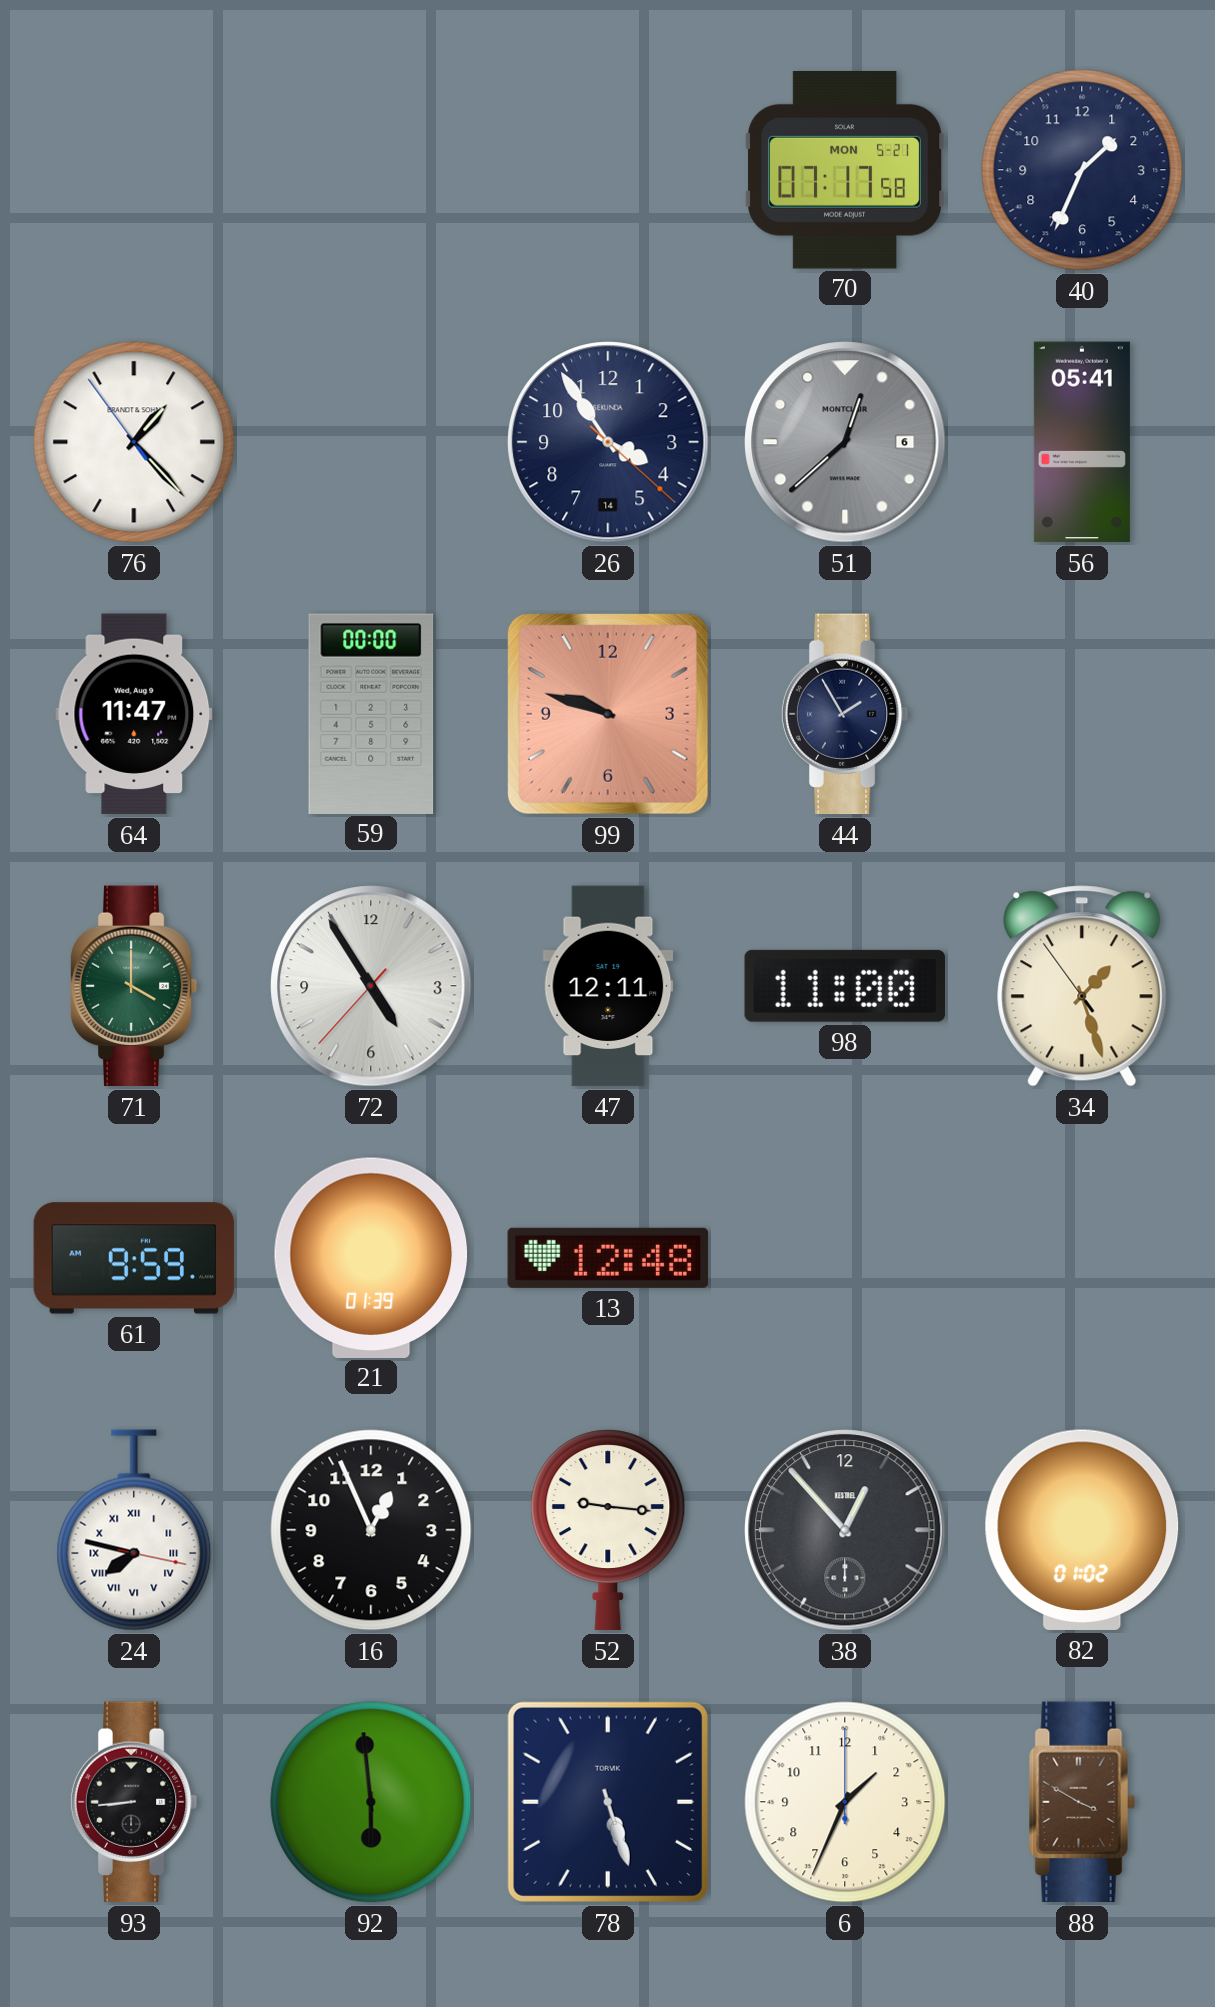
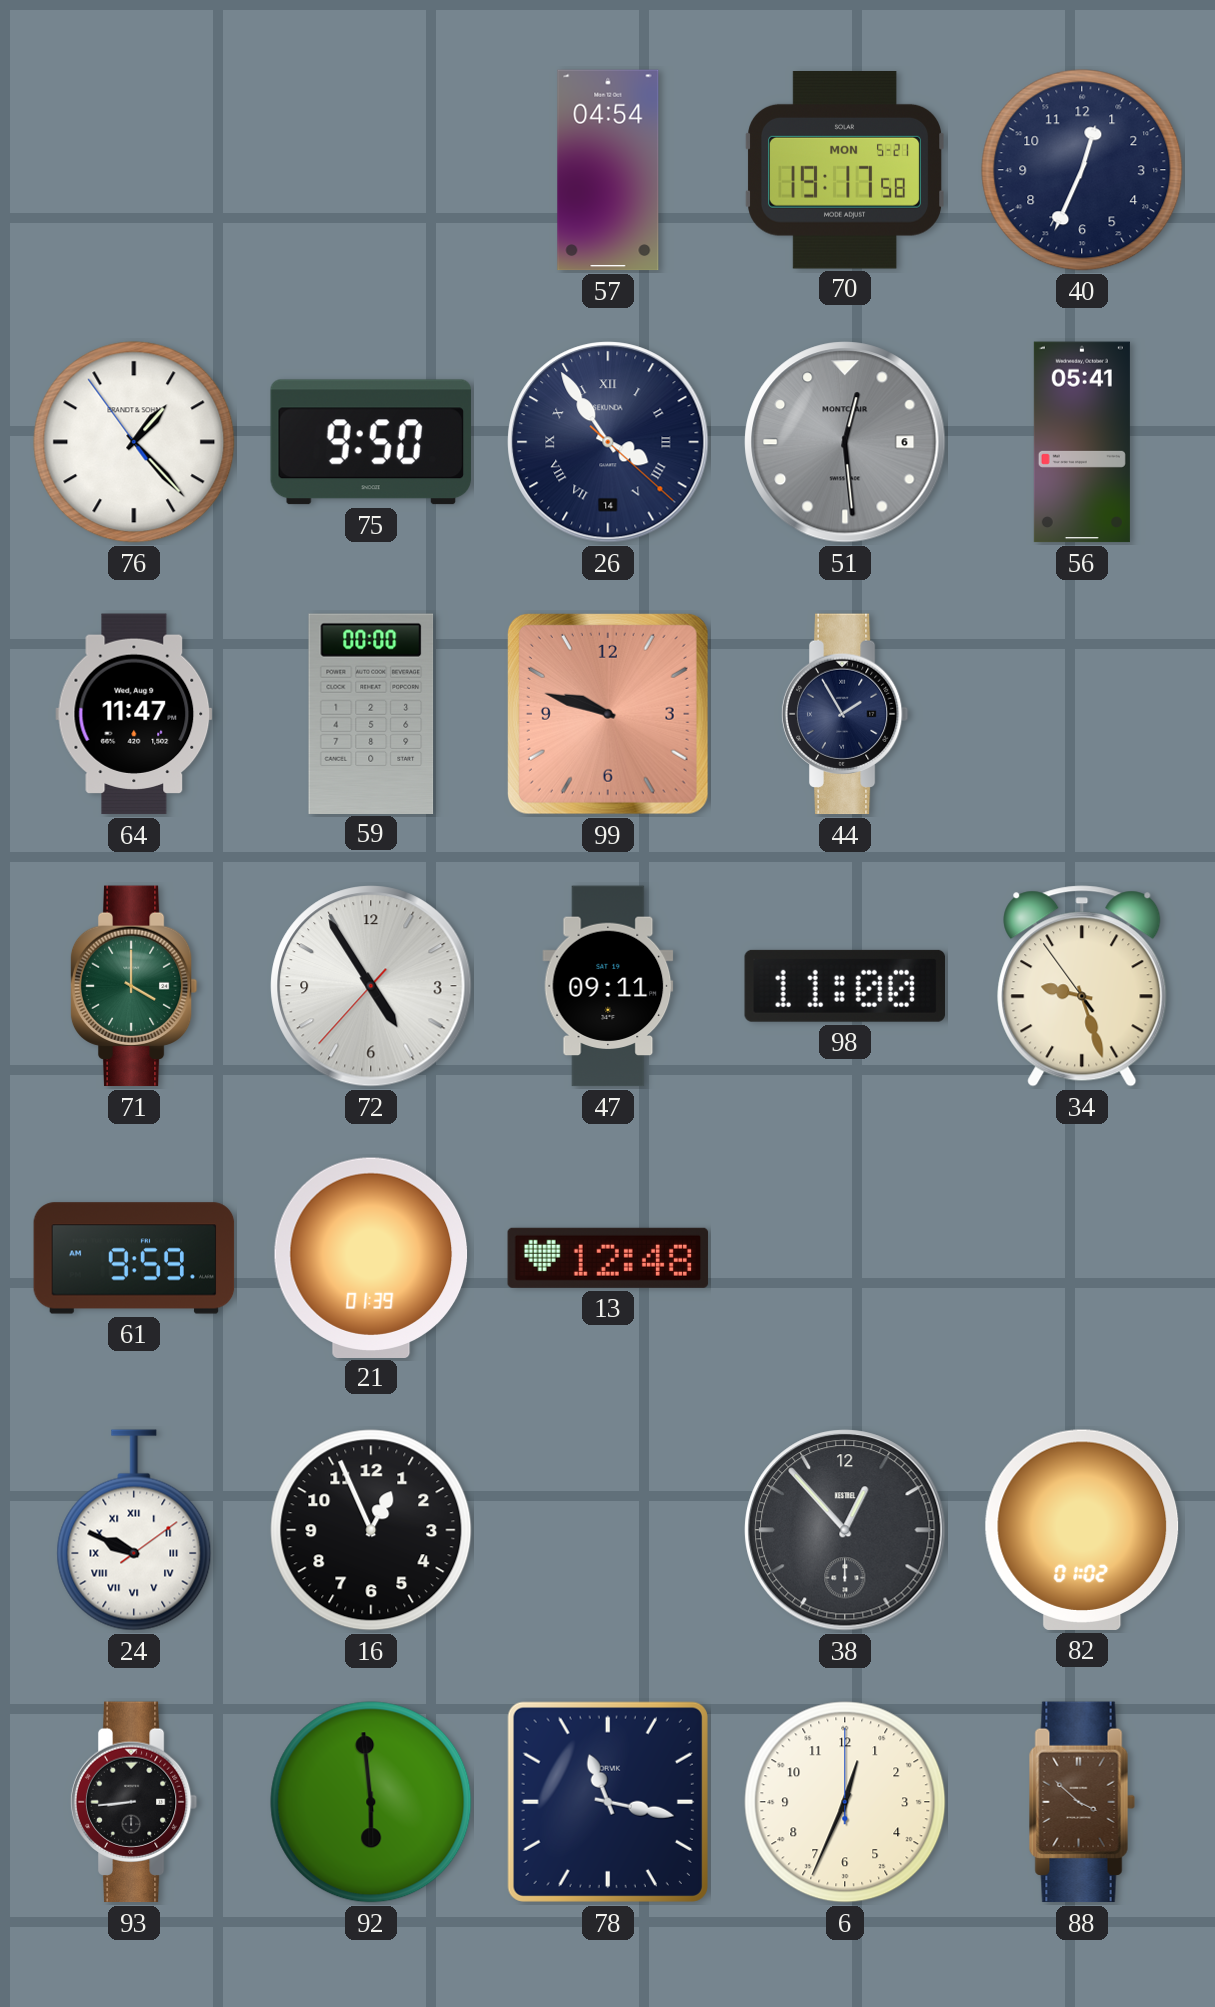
57: none -> 04:54
70: 07:17 -> 19:17
40: 1:34 -> 12:34
75: none -> 9:50
26 numerals: Arabic -> Roman
51: 12:38 -> 12:29
47: 12:11 -> 09:11
34: 1:26 -> 9:26
24: 7:47 -> 9:49
52: 9:16 -> none
78: 5:27 -> 11:17
6: 1:34 -> 12:34
88: 3:50 -> 3:52
